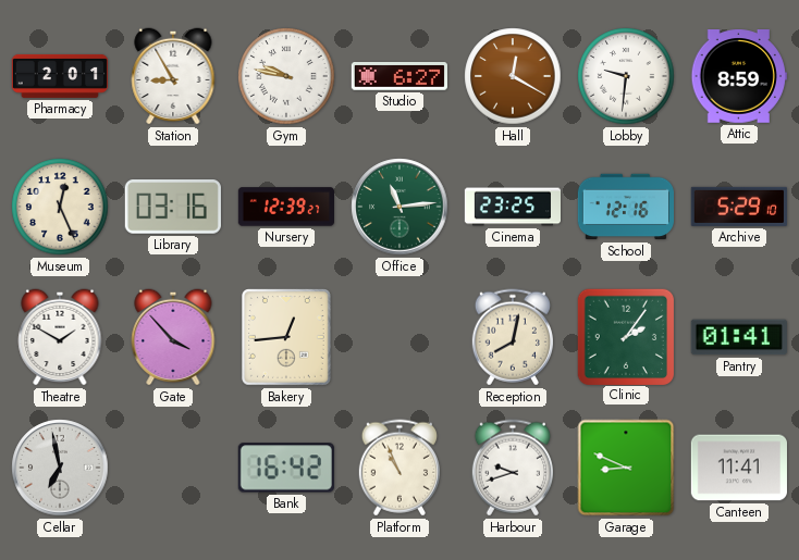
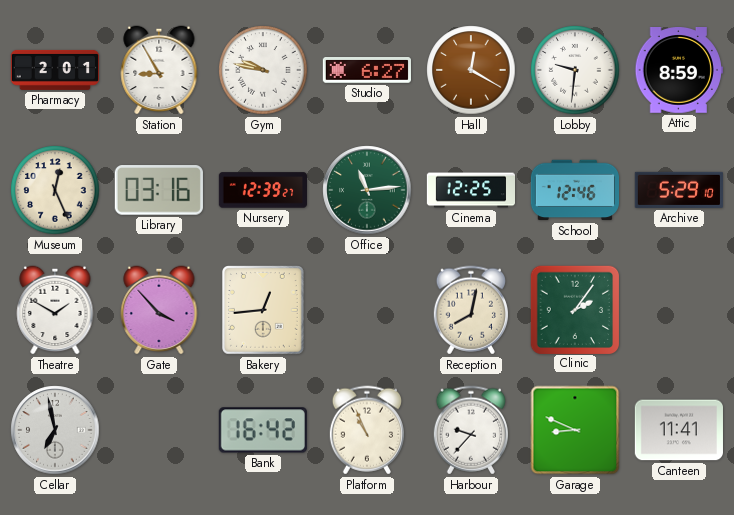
Cinema: 23:25 -> 12:25
School: 12:16 -> 12:46
Pantry: 01:41 -> none
Harbour: 9:42 -> 9:37
